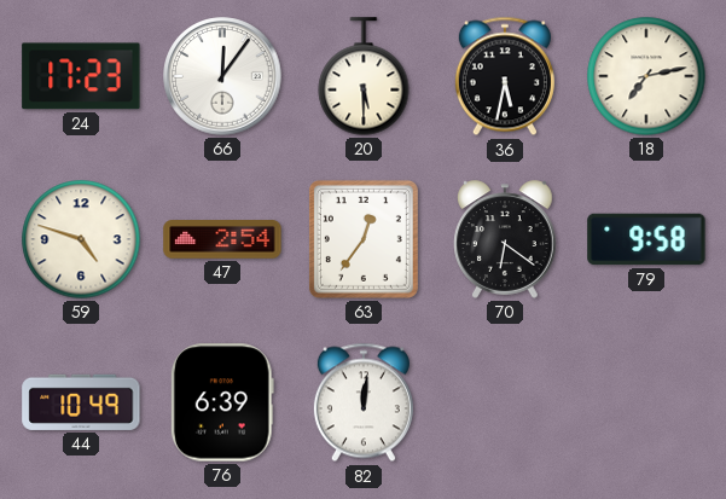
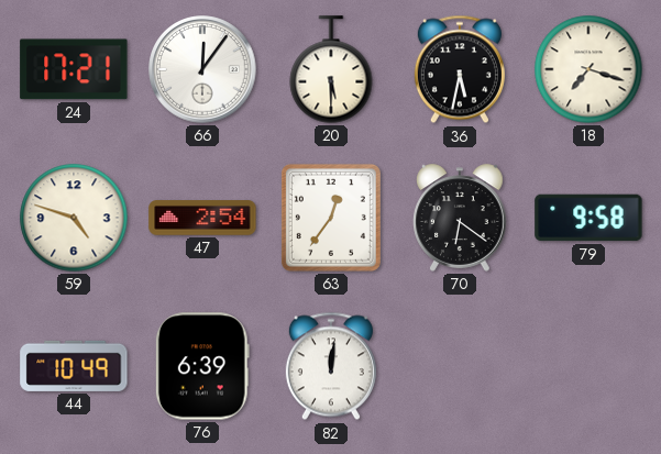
24: 17:23 -> 17:21
18: 7:13 -> 7:18
